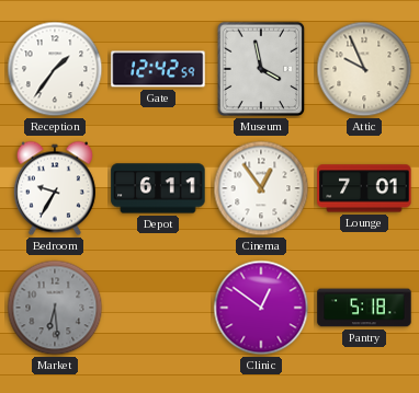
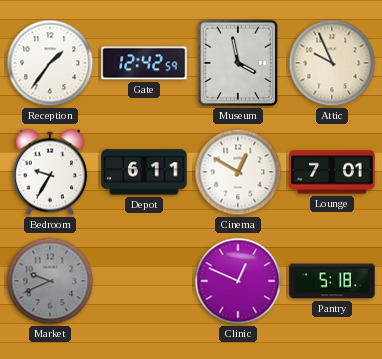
Cinema: 12:54 -> 12:50
Market: 6:29 -> 9:41
Clinic: 12:51 -> 12:49
